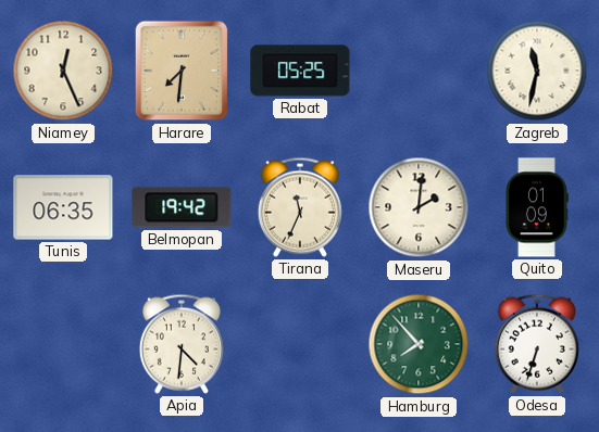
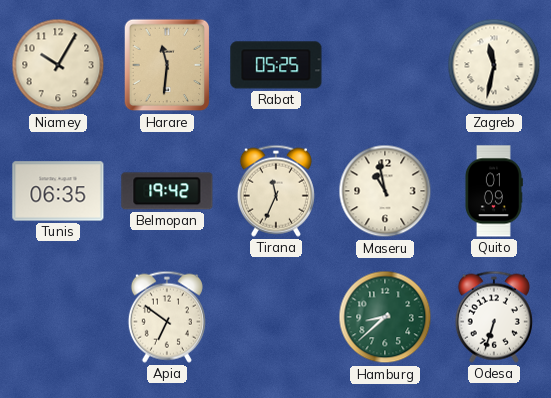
Niamey: 12:26 -> 10:05
Harare: 7:31 -> 11:31
Maseru: 2:01 -> 10:58
Apia: 4:31 -> 6:51
Hamburg: 7:53 -> 8:38
